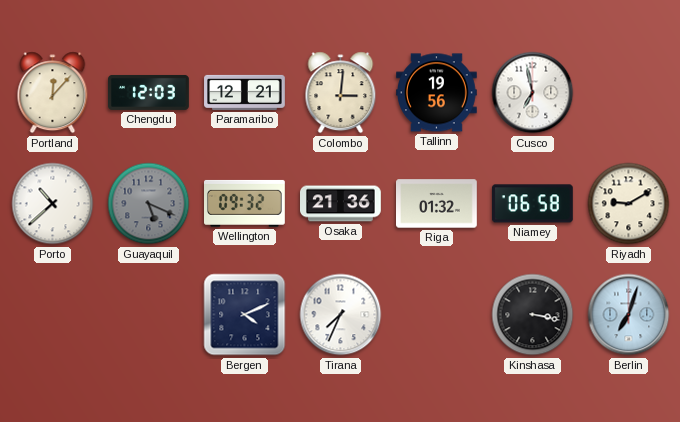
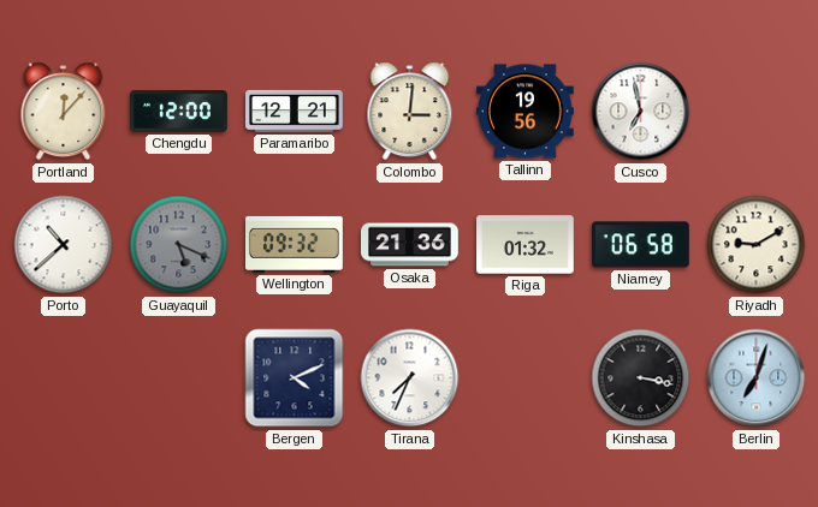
Chengdu: 12:03 -> 12:00
